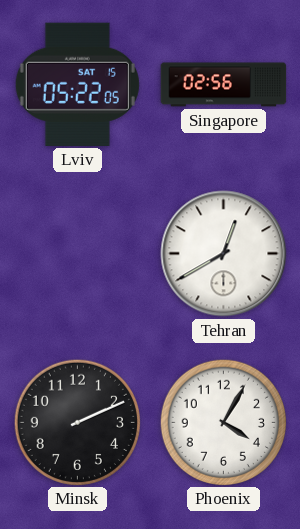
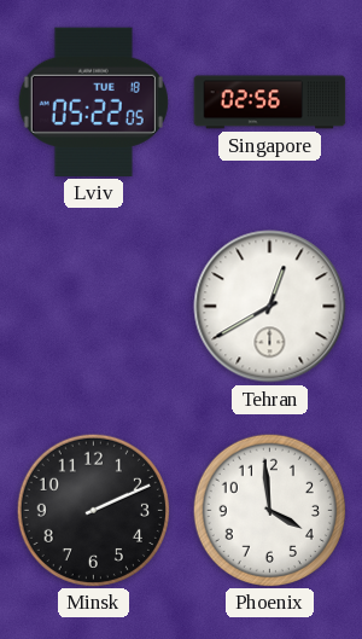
Lviv date: SAT 15 -> TUE 18
Phoenix: 4:05 -> 3:59
